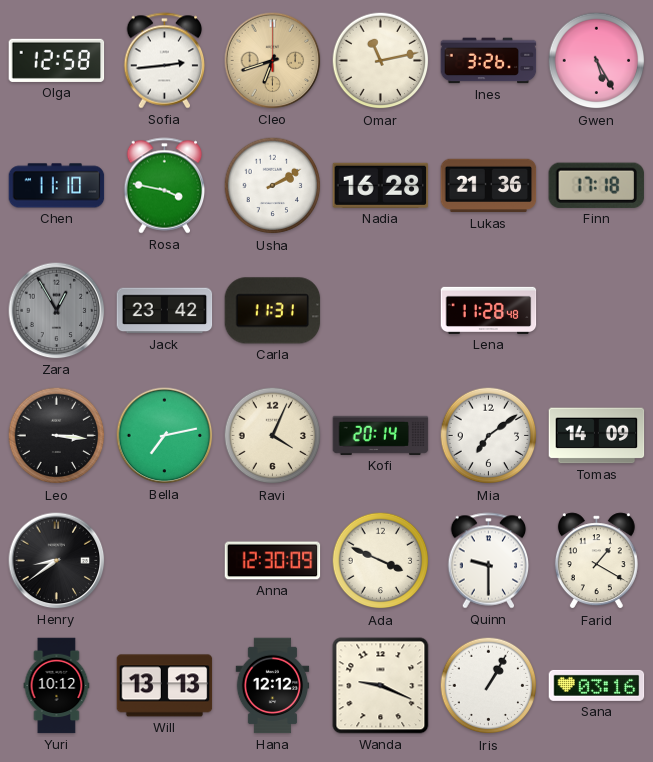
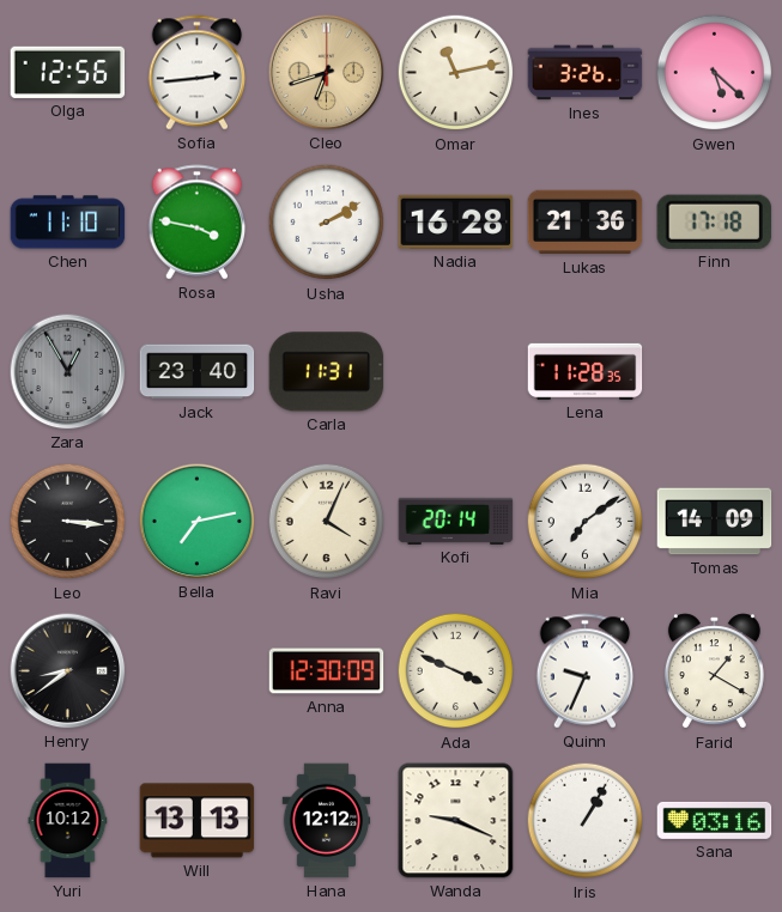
Olga: 12:58 -> 12:56
Gwen: 5:25 -> 5:22
Jack: 23:42 -> 23:40
Lena: 11:28:48 -> 11:28:35
Quinn: 9:30 -> 9:34
